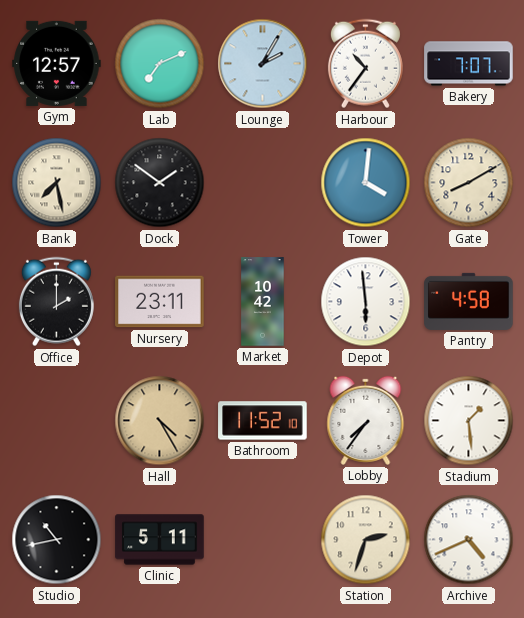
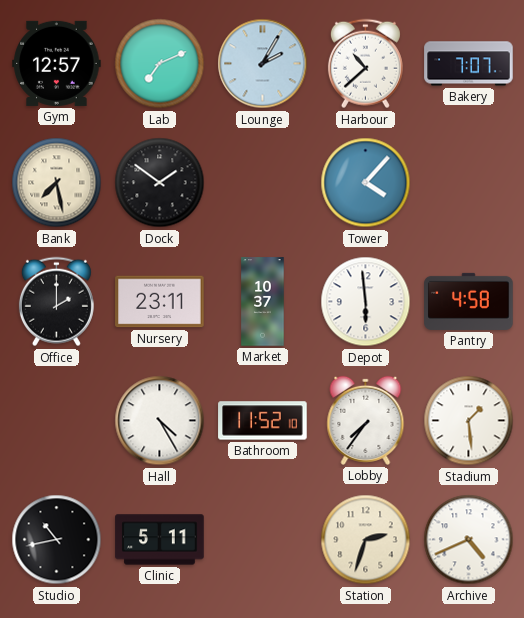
Harbour: 10:36 -> 10:38
Tower: 4:01 -> 4:07
Gate: 8:10 -> none
Market: 10:42 -> 10:37
Hall dial: champagne -> white
